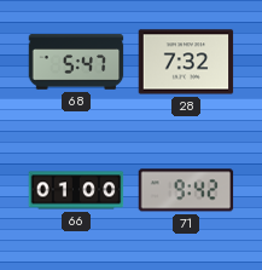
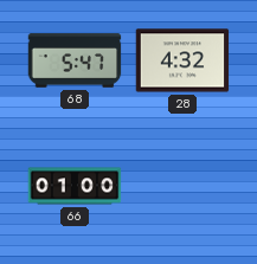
28: 7:32 -> 4:32
71: 9:42 -> none
